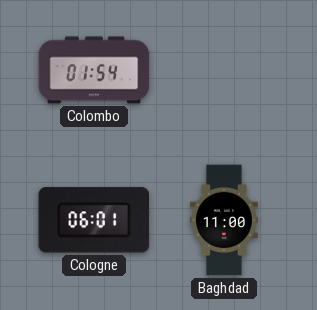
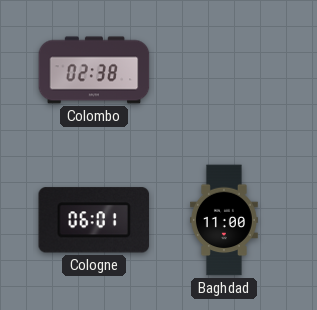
Colombo: 01:54 -> 02:38
